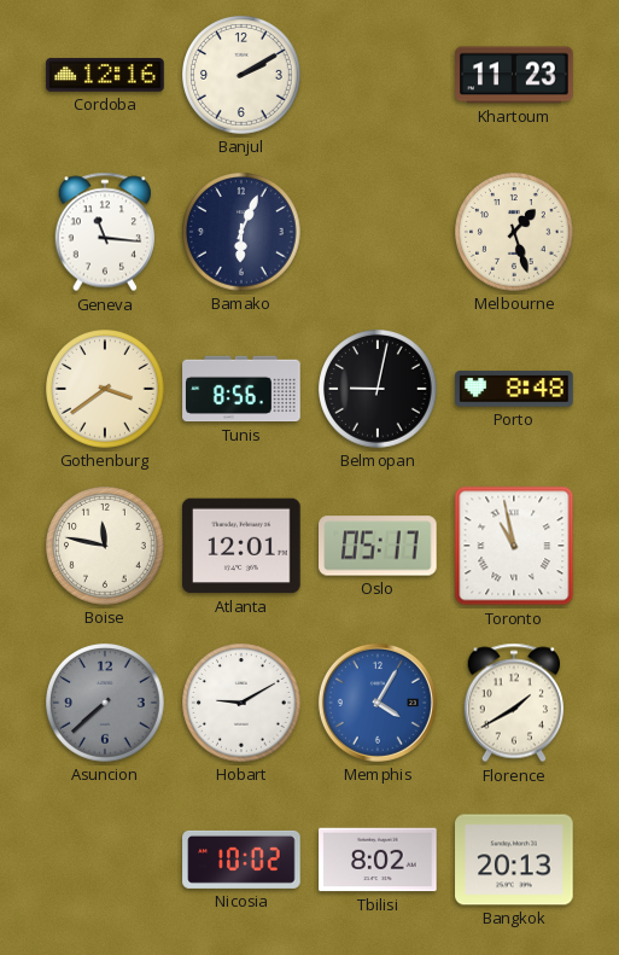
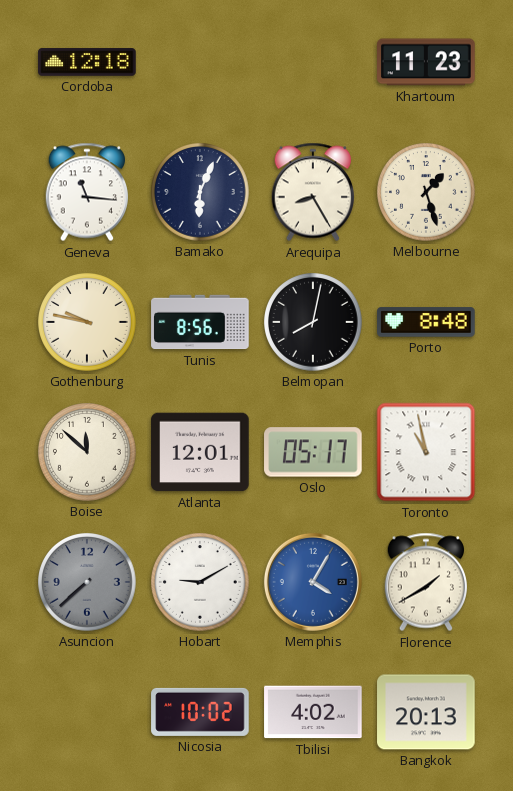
Cordoba: 12:16 -> 12:18
Banjul: 2:10 -> none
Arequipa: none -> 8:25
Gothenburg: 3:39 -> 9:47
Belmopan: 9:02 -> 8:02
Boise: 11:47 -> 11:52
Tbilisi: 8:02 -> 4:02
